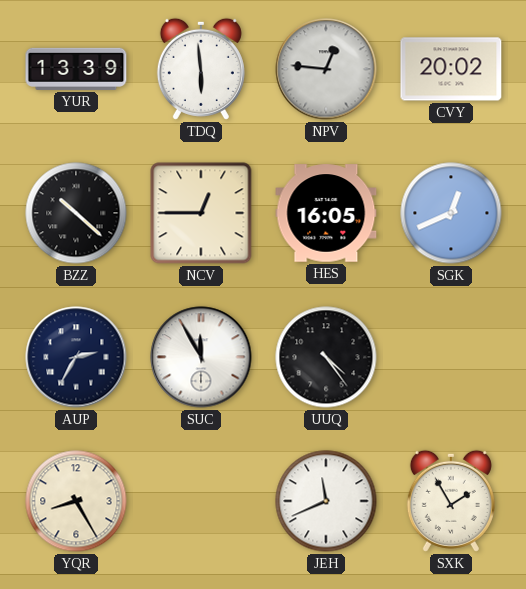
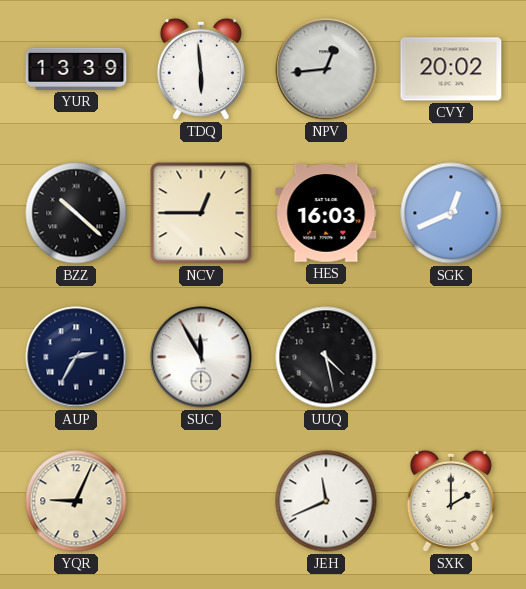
NPV: 12:46 -> 12:44
HES: 16:05 -> 16:03
UUQ: 4:24 -> 4:28
YQR: 8:25 -> 9:04
SXK: 1:55 -> 2:00
